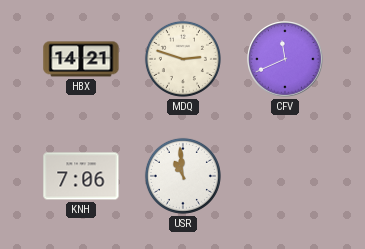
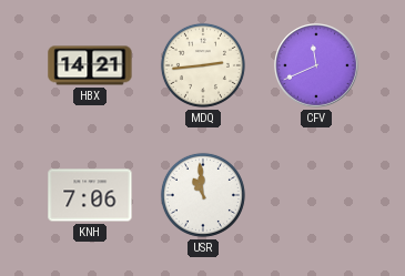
MDQ: 2:48 -> 2:44
